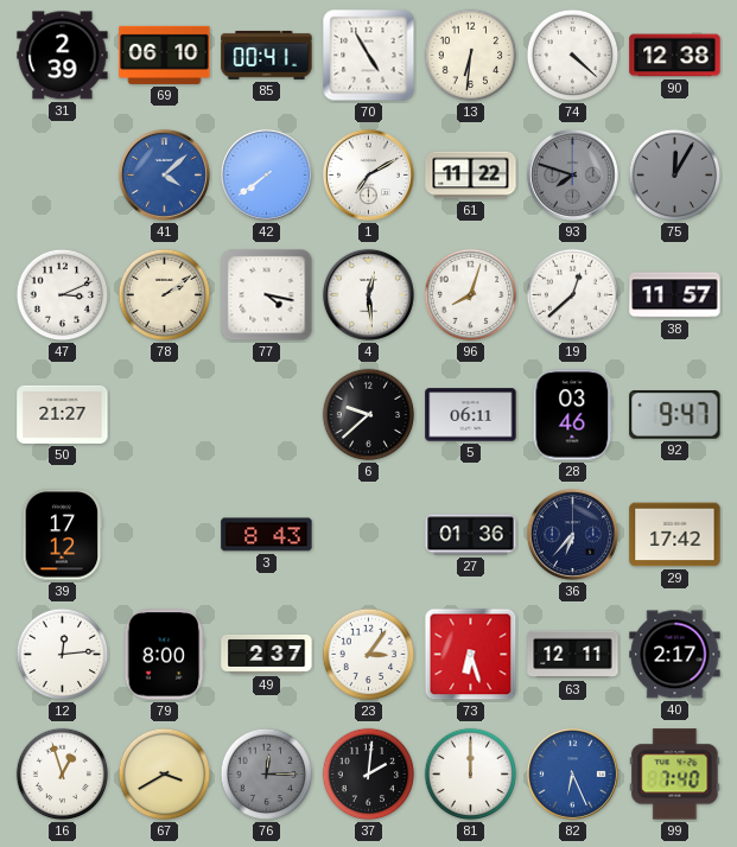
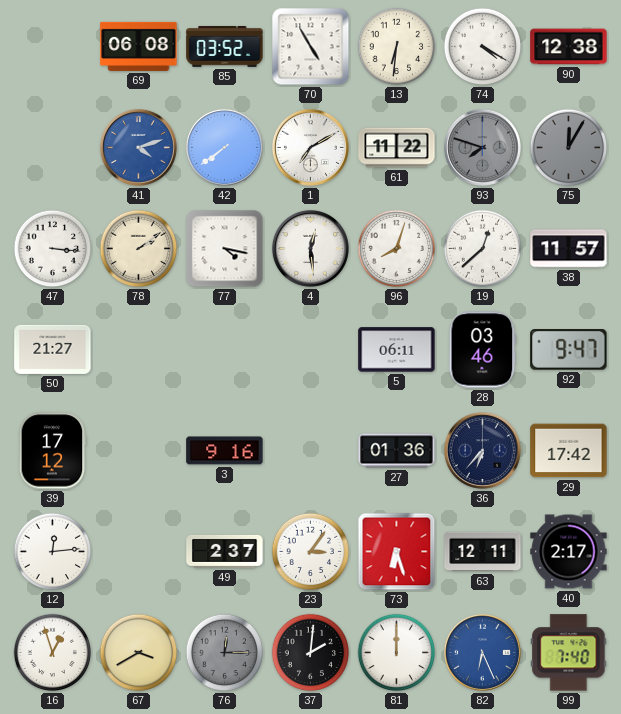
31: 2:39 -> none
69: 06:10 -> 06:08
85: 00:41 -> 03:52
74: 4:22 -> 4:20
41: 4:08 -> 4:12
47: 3:11 -> 3:16
6: 9:38 -> none
3: 8:43 -> 9:16
79: 8:00 -> none
